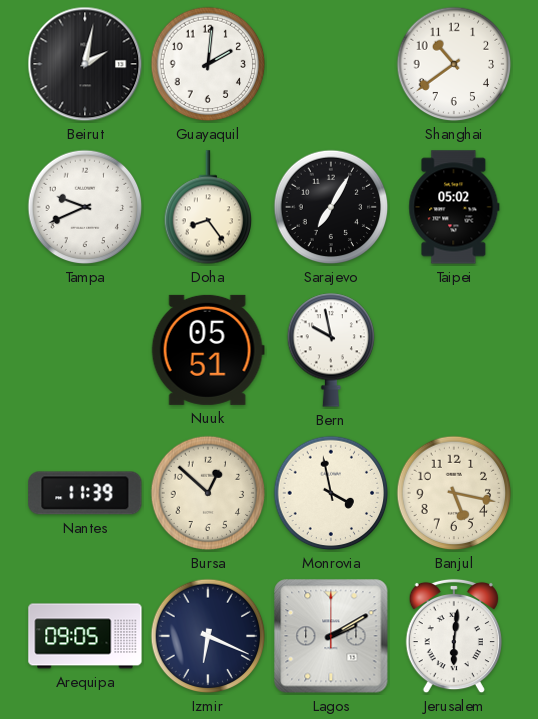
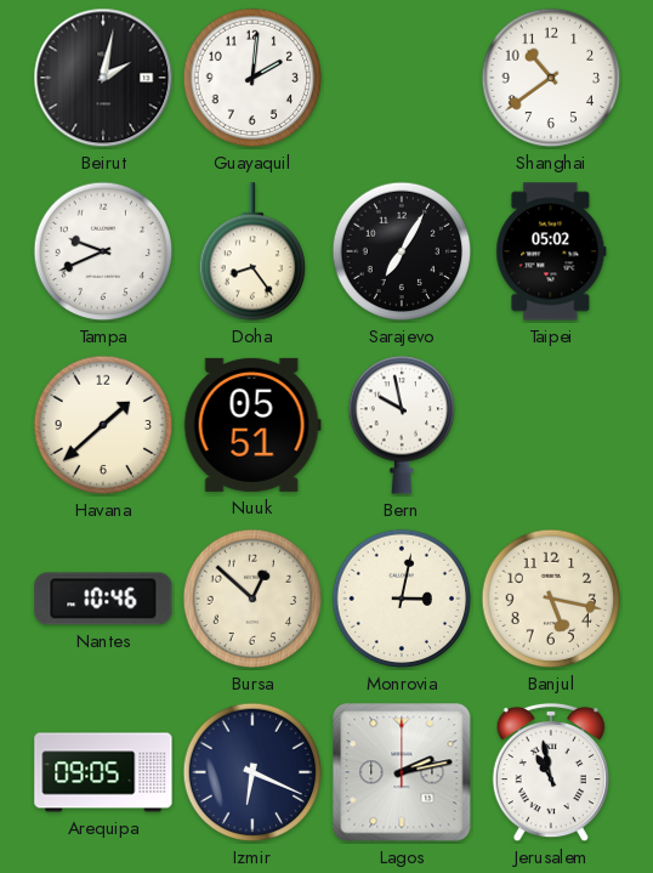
Havana: none -> 1:38
Nantes: 11:39 -> 10:46
Monrovia: 3:58 -> 3:02
Lagos: 2:10 -> 2:13
Jerusalem: 6:01 -> 10:58
